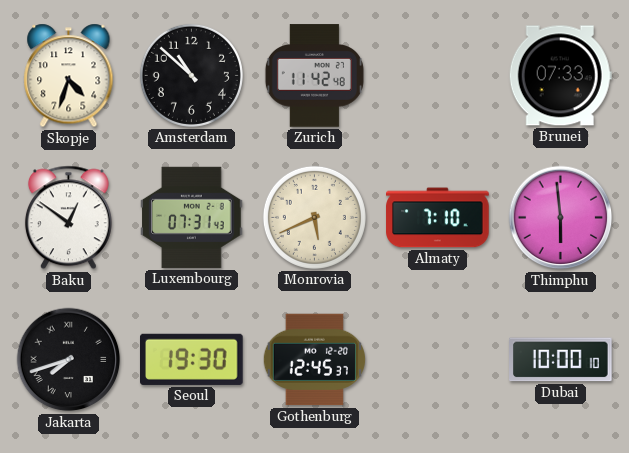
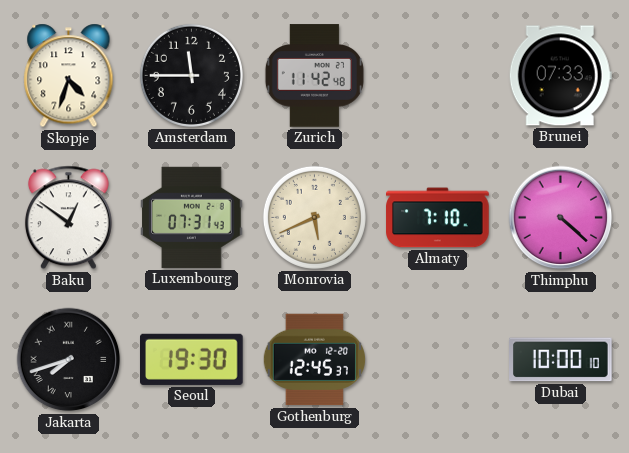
Amsterdam: 10:52 -> 11:45
Thimphu: 5:59 -> 4:22
